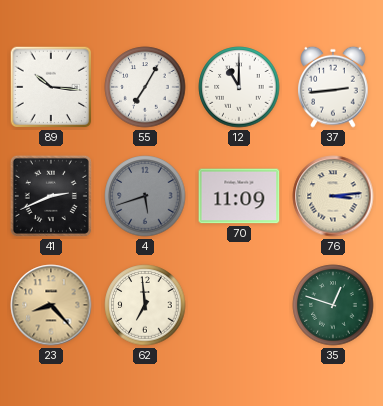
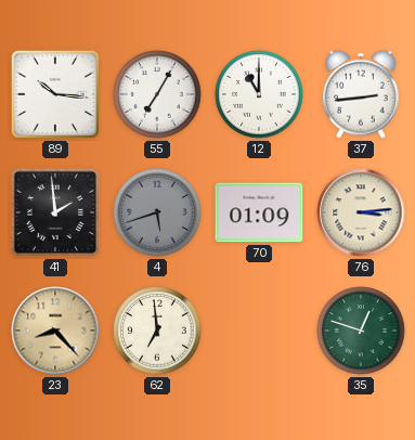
41: 2:41 -> 1:59
70: 11:09 -> 01:09
